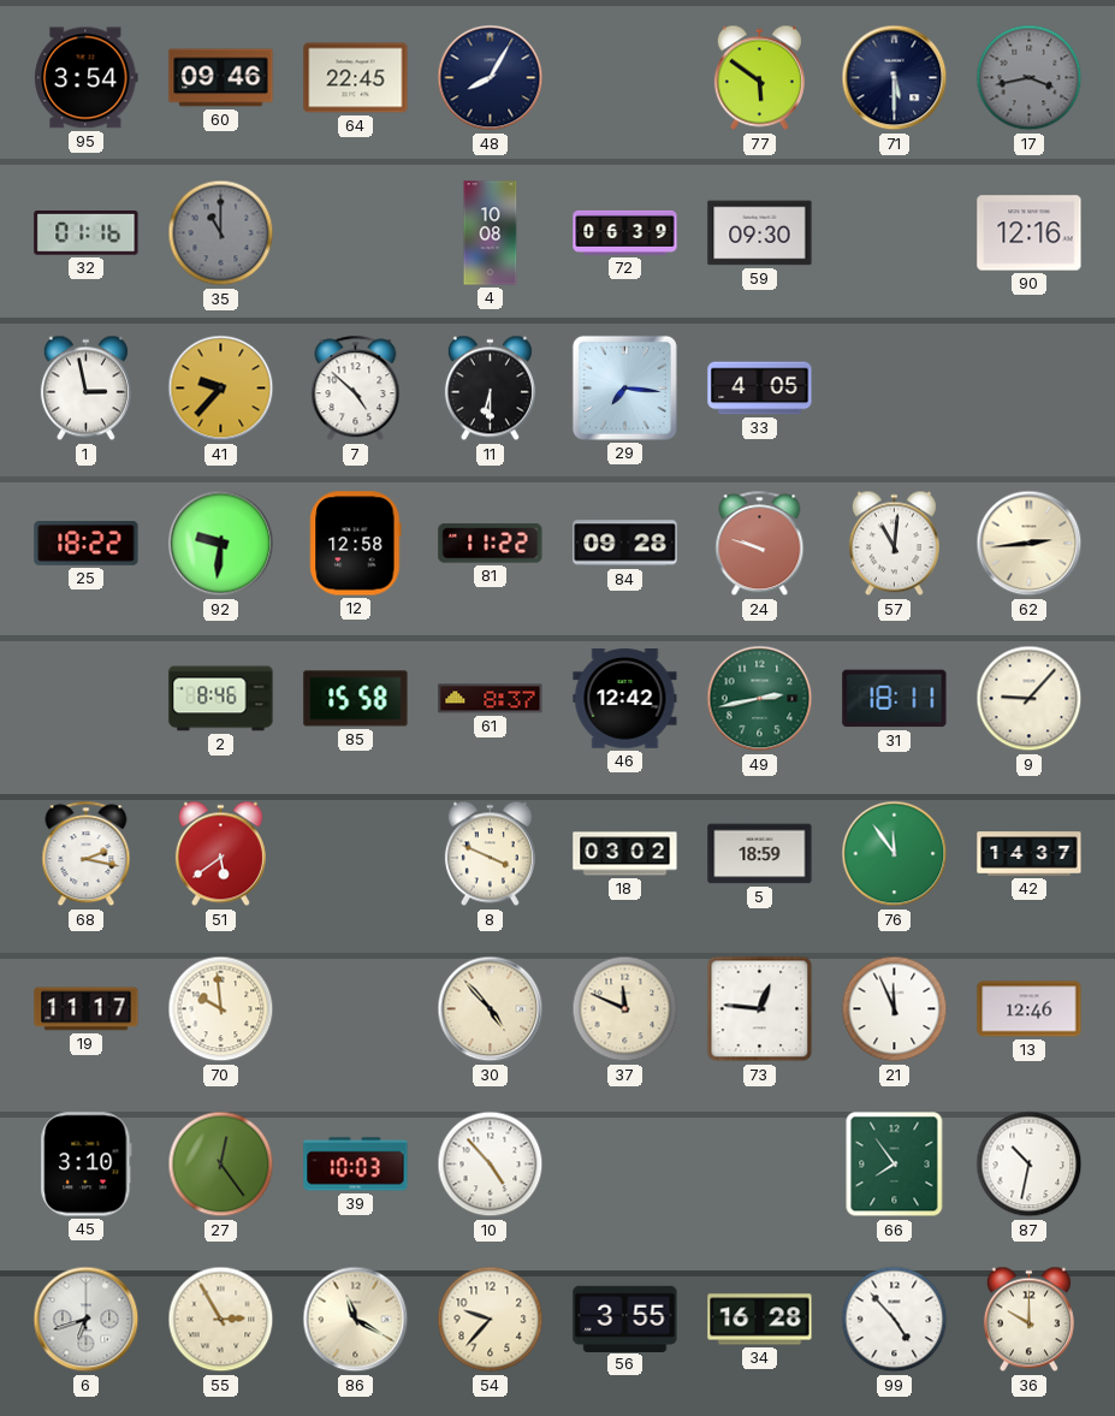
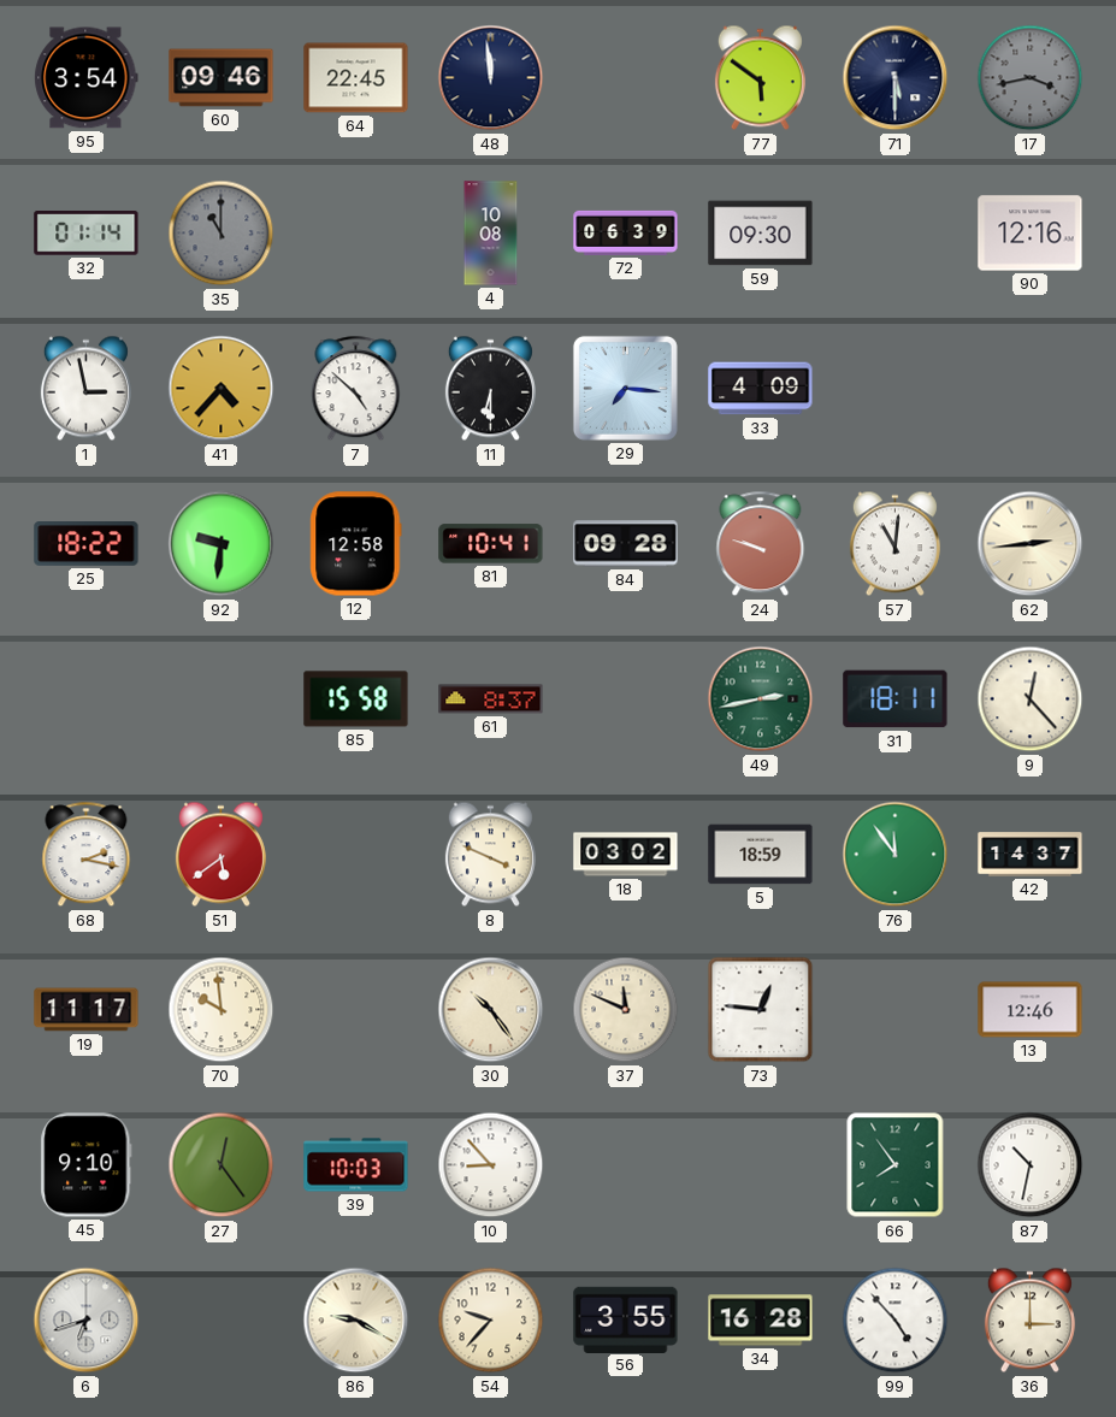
48: 8:05 -> 11:59
32: 01:16 -> 01:14
41: 9:37 -> 4:37
33: 4:05 -> 4:09
81: 11:22 -> 10:41
2: 8:46 -> none
46: 12:42 -> none
9: 9:07 -> 12:23
30: 4:53 -> 10:24
21: 11:56 -> none
45: 3:10 -> 9:10
10: 4:53 -> 8:53
55: 2:55 -> none
86: 11:20 -> 9:20
36: 10:00 -> 3:00
